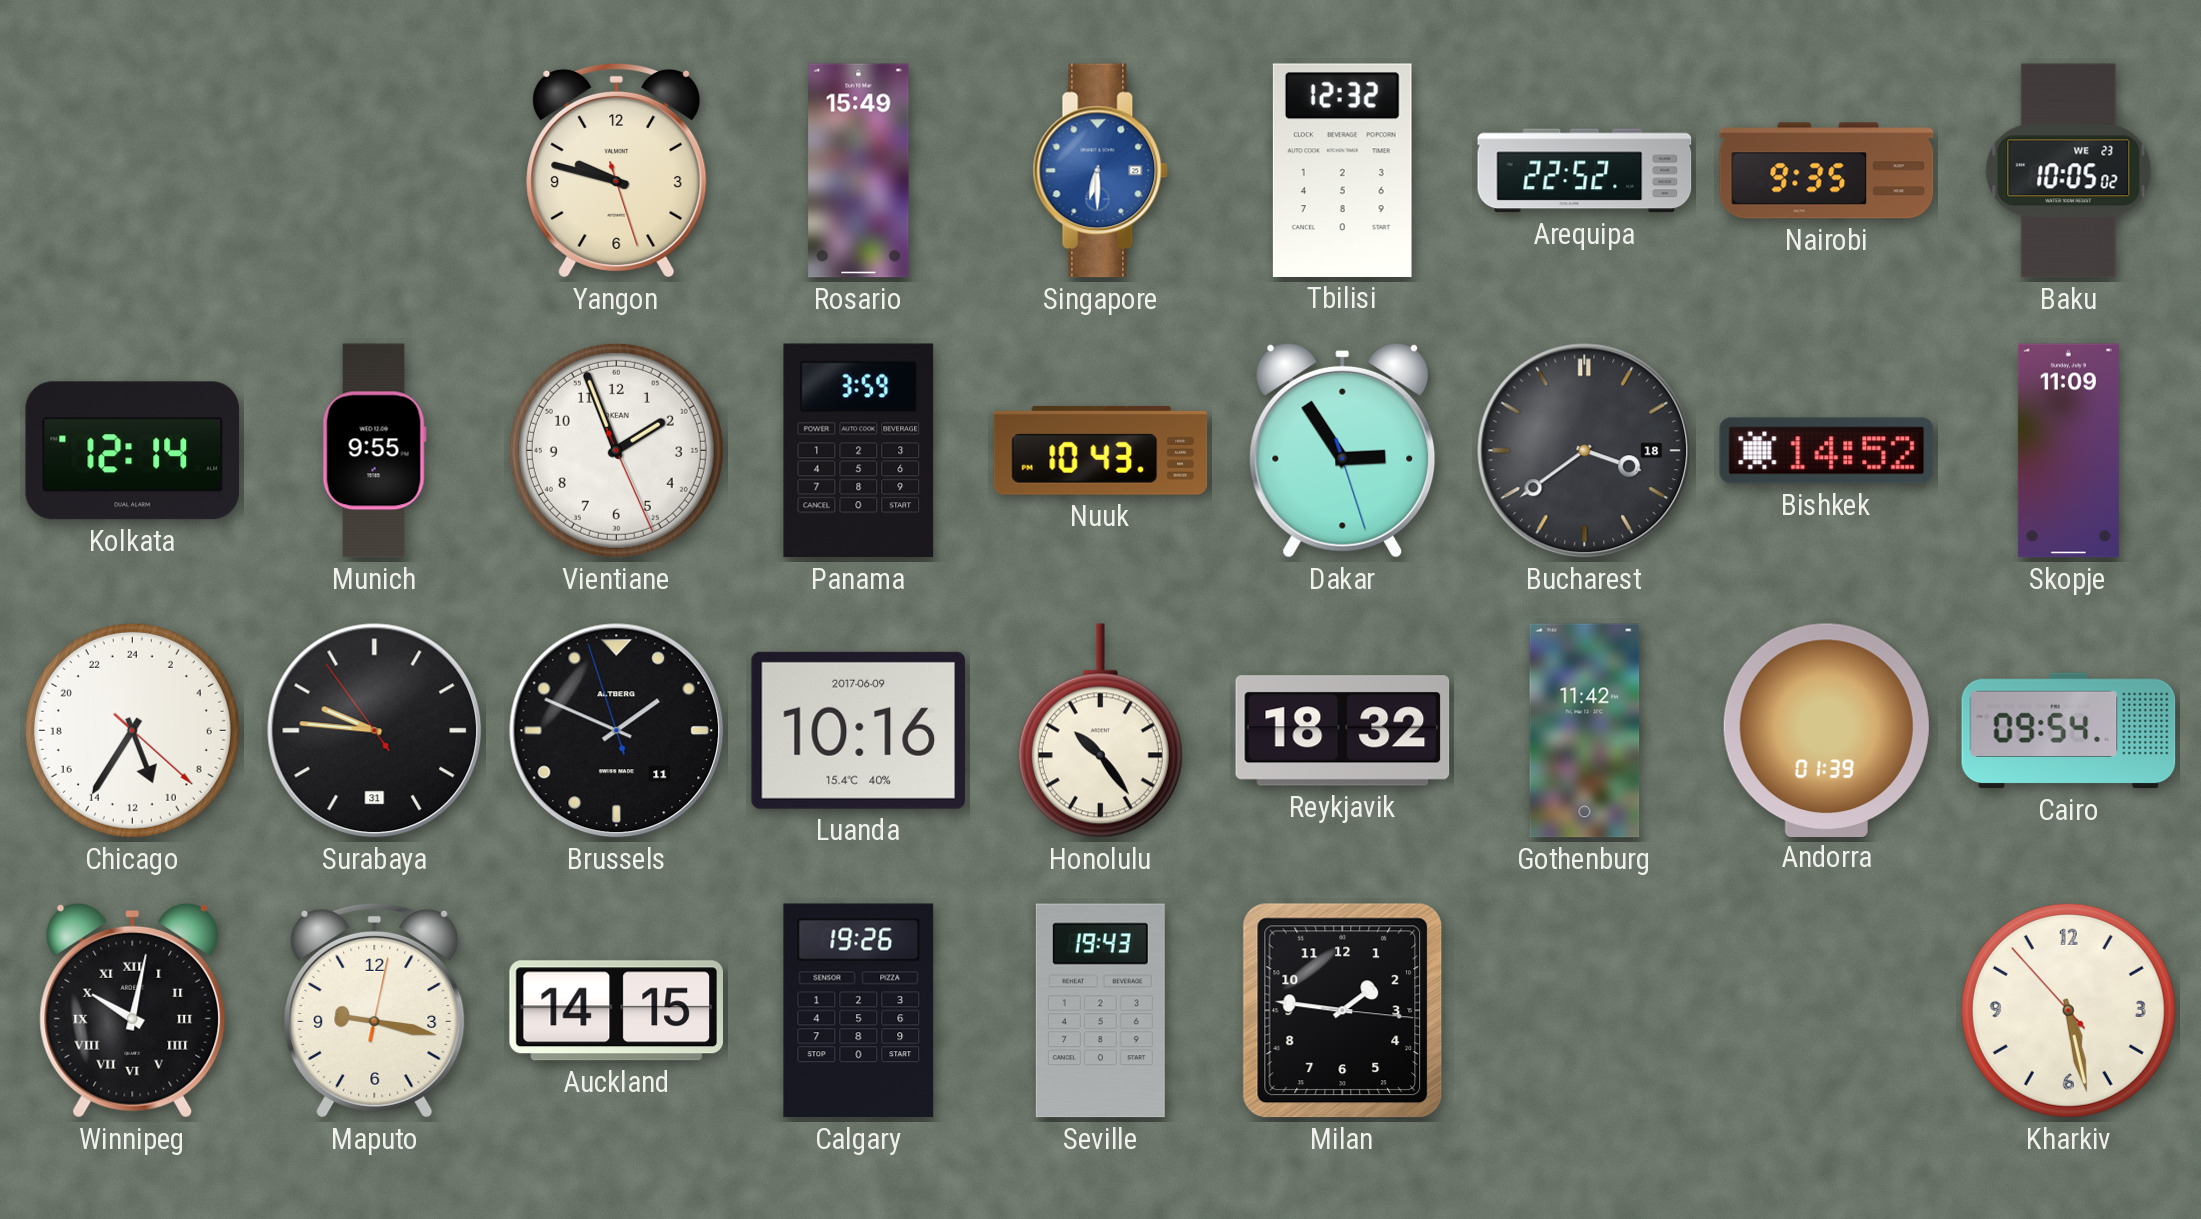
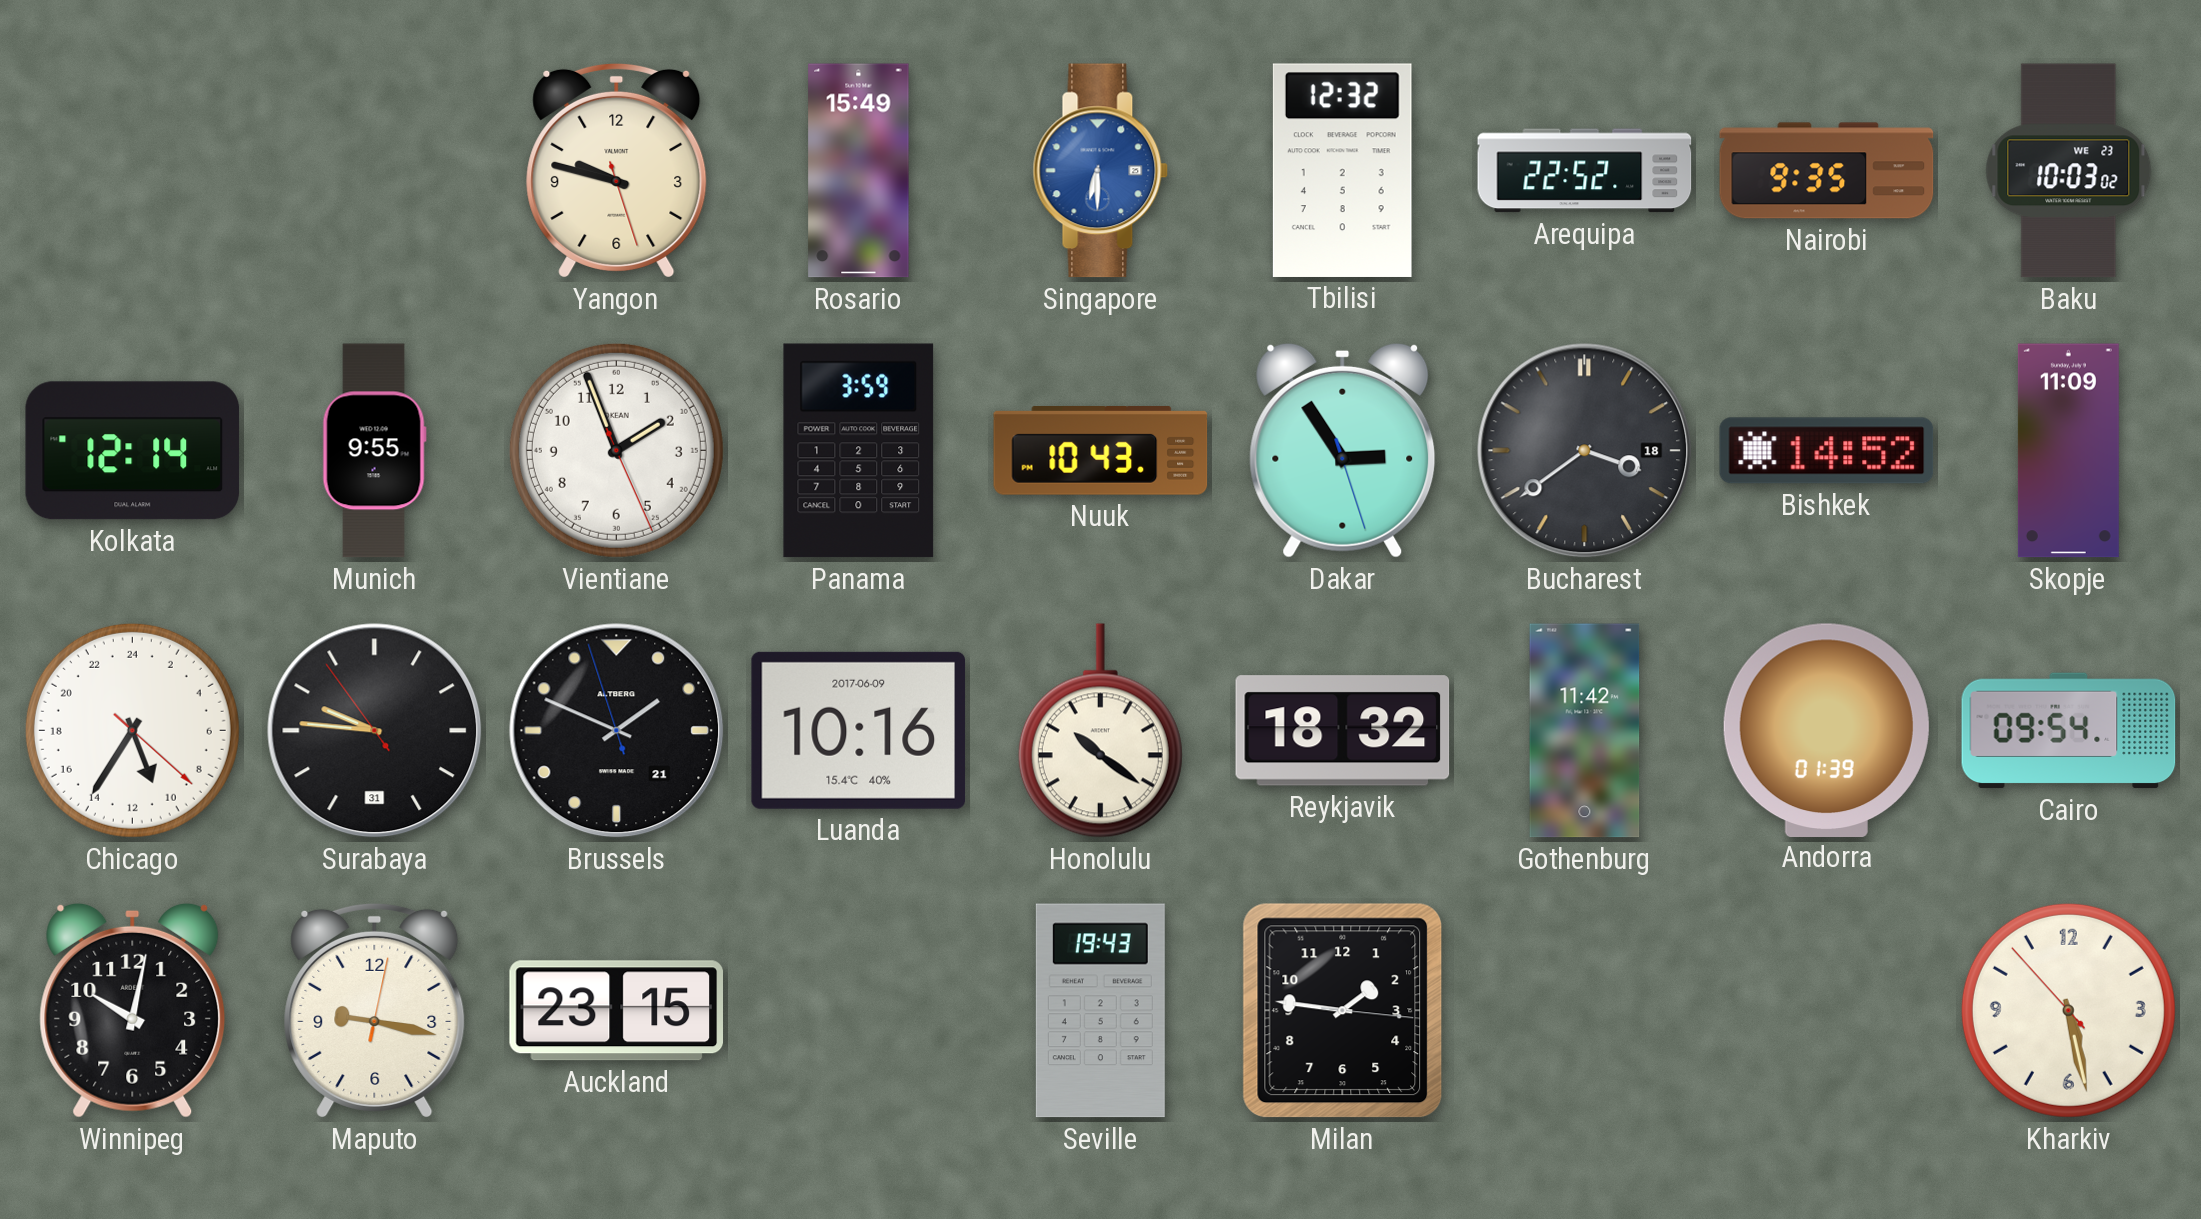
Baku: 10:05 -> 10:03
Brussels date: 11 -> 21
Honolulu: 10:24 -> 10:21
Winnipeg numerals: Roman -> Arabic
Auckland: 14:15 -> 23:15
Calgary: 19:26 -> none
